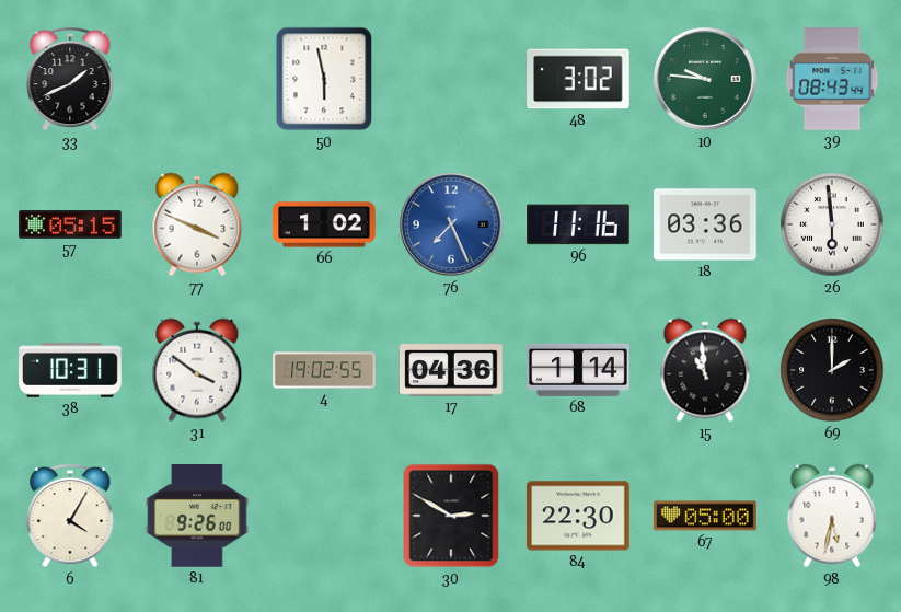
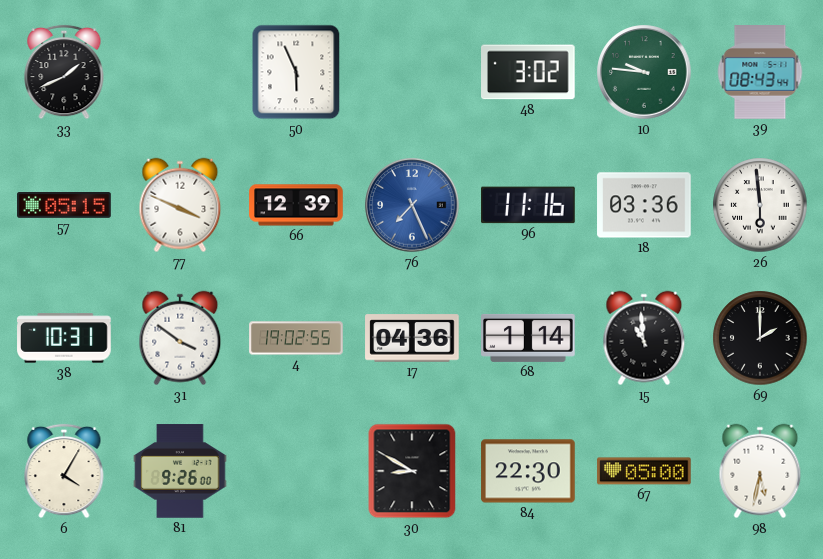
50: 5:58 -> 5:56
66: 1:02 -> 12:39
30: 2:50 -> 8:50
